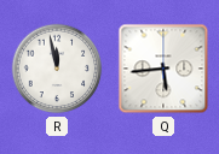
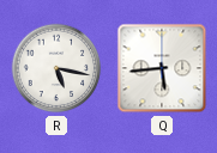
R: 11:58 -> 5:17
